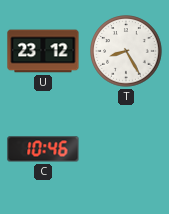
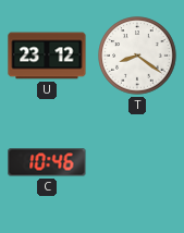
T: 8:25 -> 8:21
